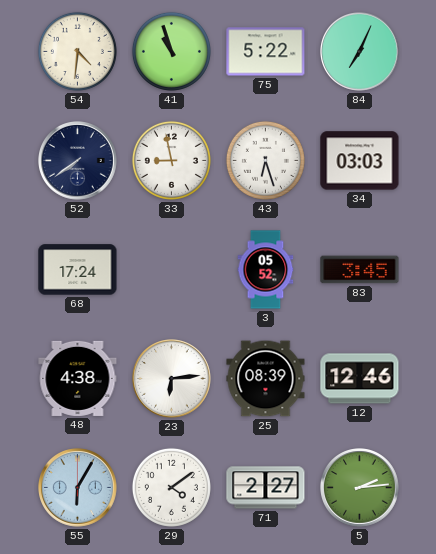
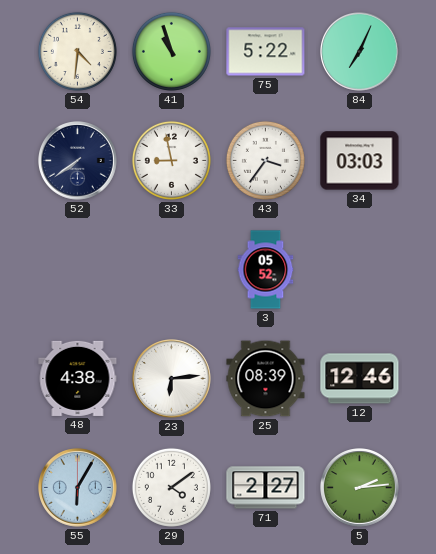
43: 6:27 -> 3:36
68: 17:24 -> none
83: 3:45 -> none
